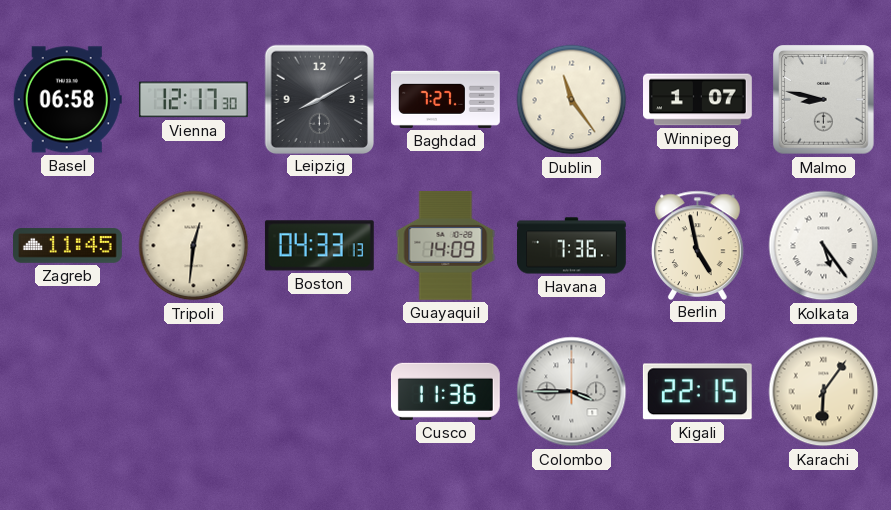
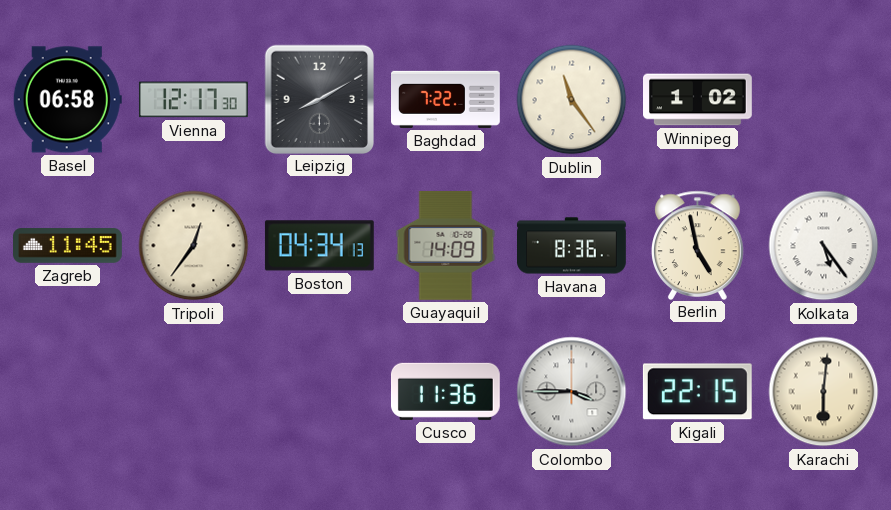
Baghdad: 7:27 -> 7:22
Winnipeg: 1:07 -> 1:02
Malmo: 8:47 -> none
Tripoli: 12:31 -> 12:36
Boston: 04:33 -> 04:34
Havana: 7:36 -> 8:36
Karachi: 6:06 -> 6:01
